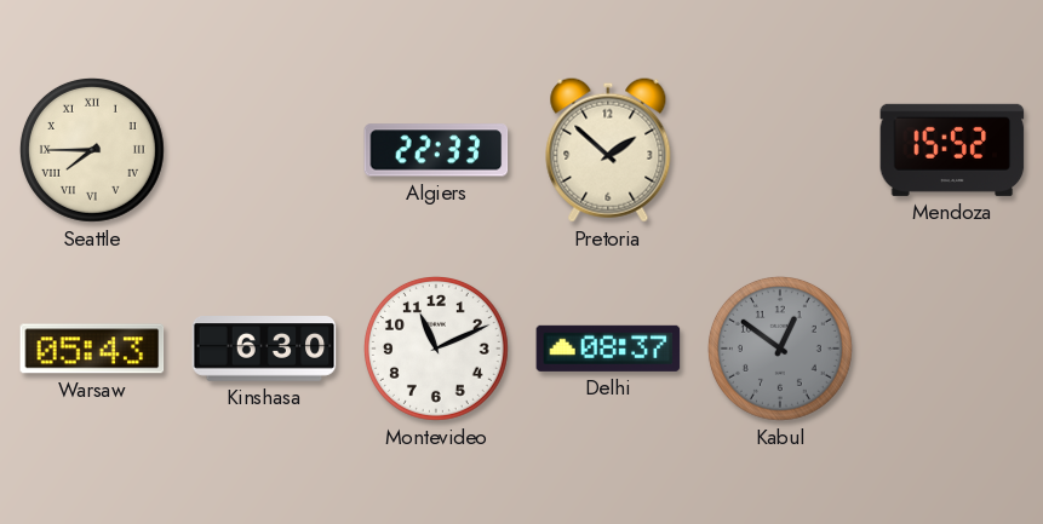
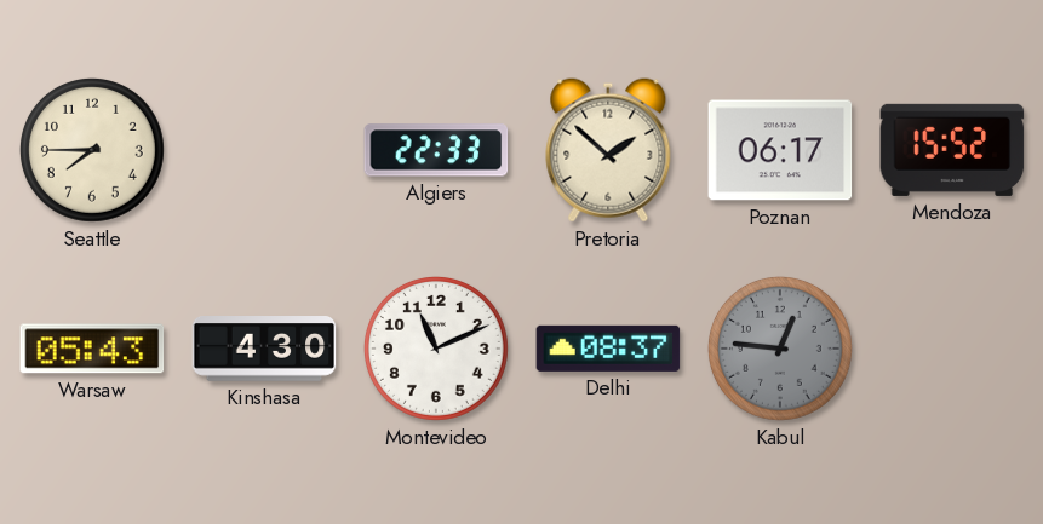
Seattle numerals: Roman -> Arabic
Poznan: none -> 06:17
Kinshasa: 6:30 -> 4:30
Kabul: 12:51 -> 12:46
